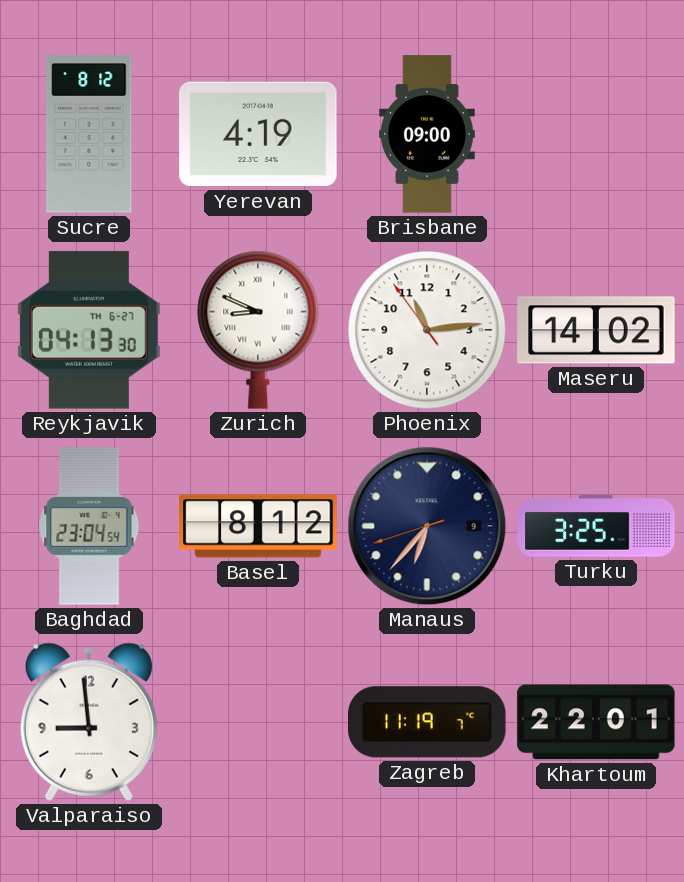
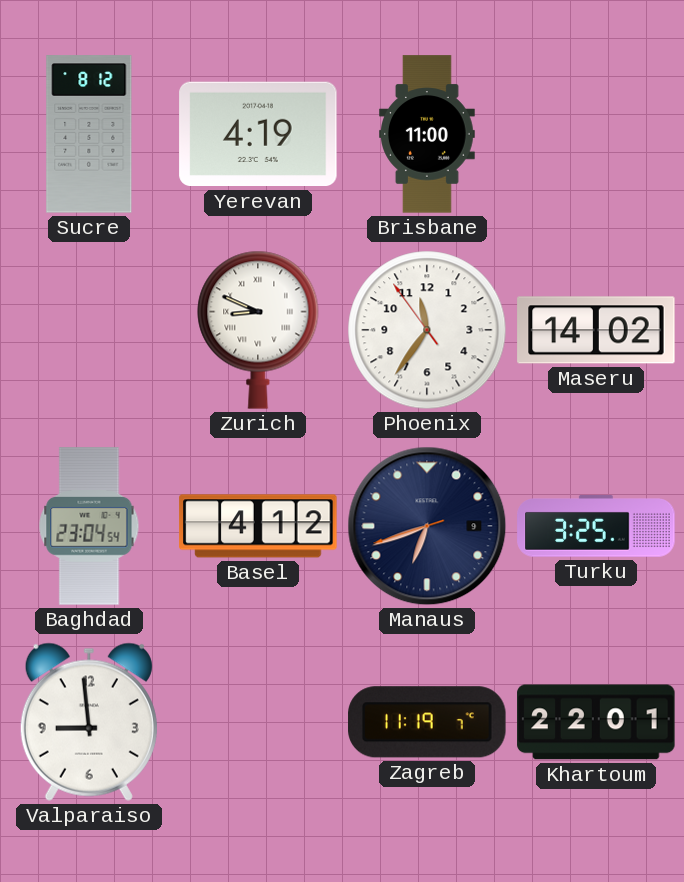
Brisbane: 09:00 -> 11:00
Reykjavik: 04:13 -> none
Phoenix: 11:13 -> 11:35
Basel: 8:12 -> 4:12
Manaus: 6:36 -> 6:41
